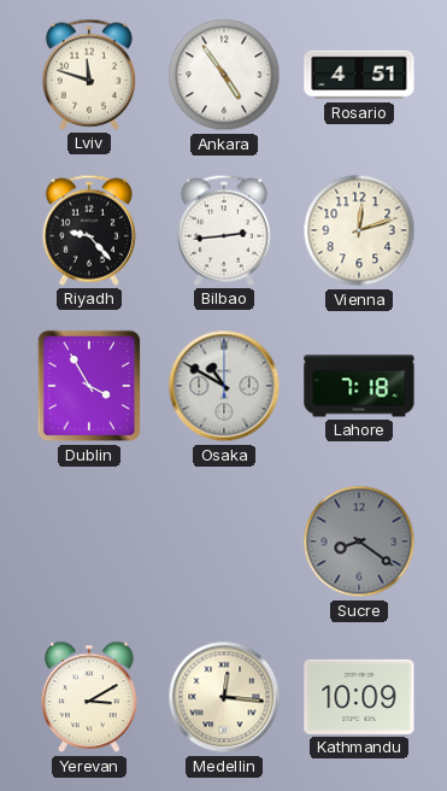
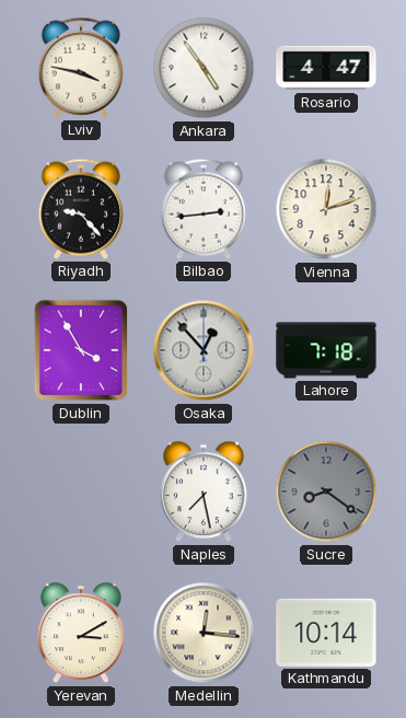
Lviv: 11:48 -> 3:47
Rosario: 4:51 -> 4:47
Osaka: 10:50 -> 12:53
Naples: none -> 7:28
Kathmandu: 10:09 -> 10:14
